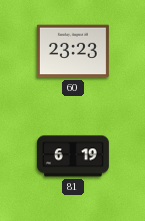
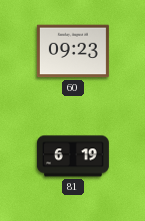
60: 23:23 -> 09:23
